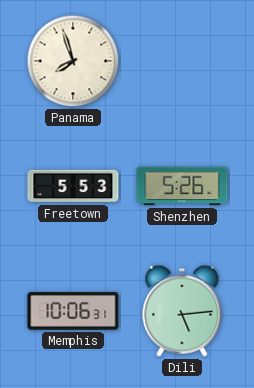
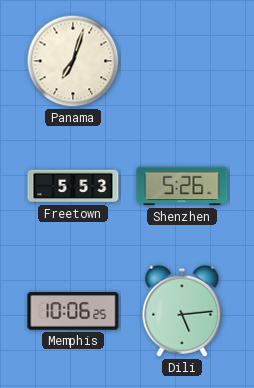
Panama: 7:57 -> 7:03
Memphis: 10:06:31 -> 10:06:25
